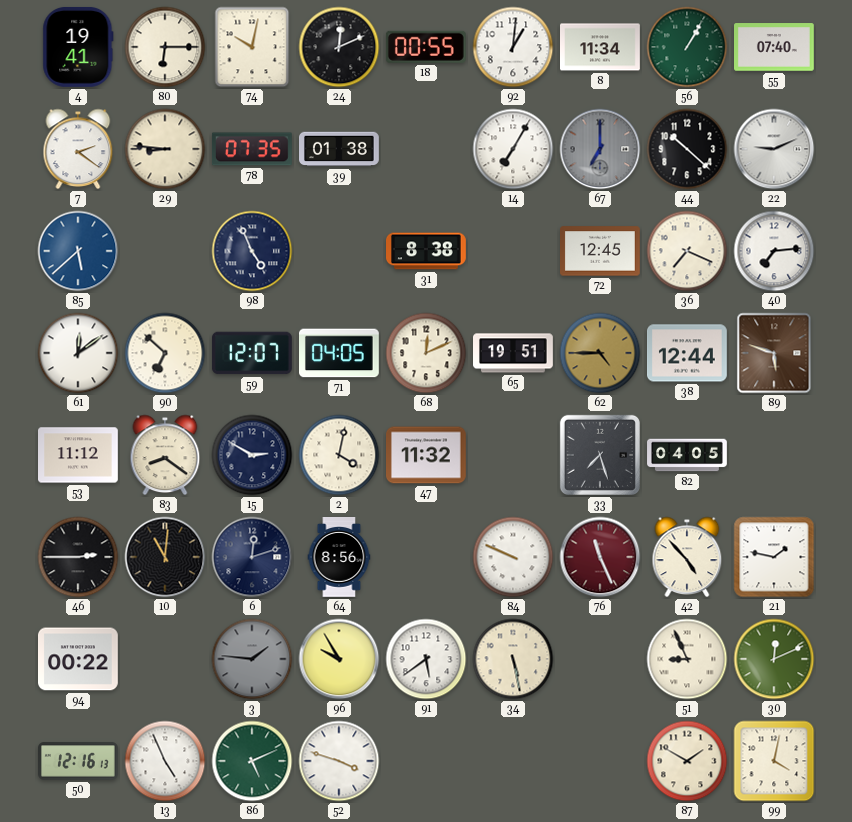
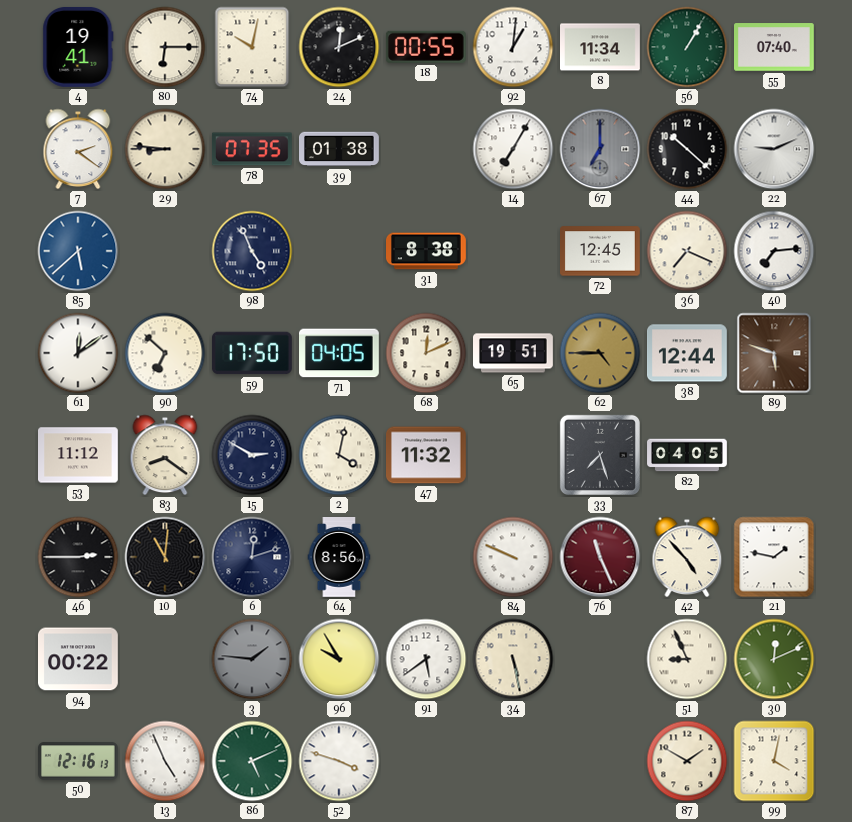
59: 12:07 -> 17:50
